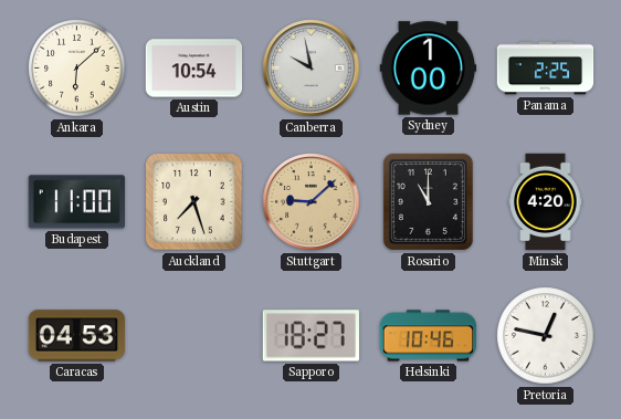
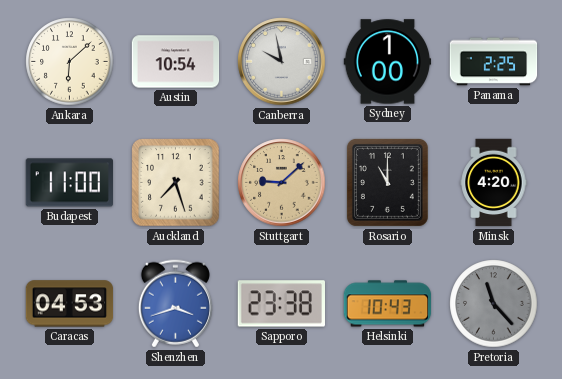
Shenzhen: none -> 3:42
Sapporo: 18:27 -> 23:38
Helsinki: 10:46 -> 10:43
Pretoria: 12:47 -> 11:23
Pretoria dial: white -> grey
